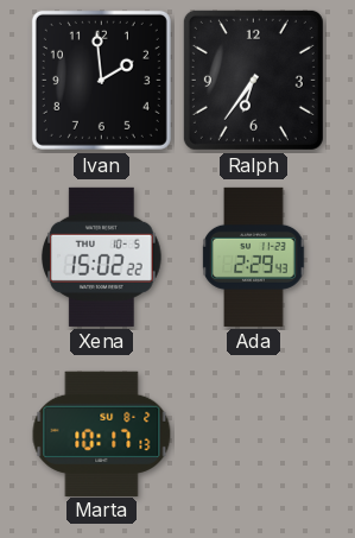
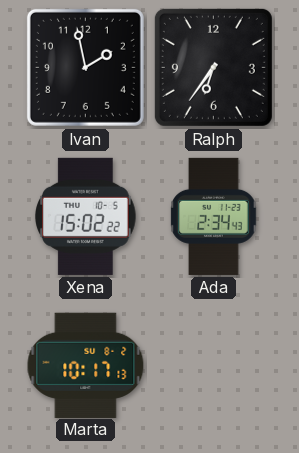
Ivan: 1:59 -> 1:58
Ada: 2:29 -> 2:34
